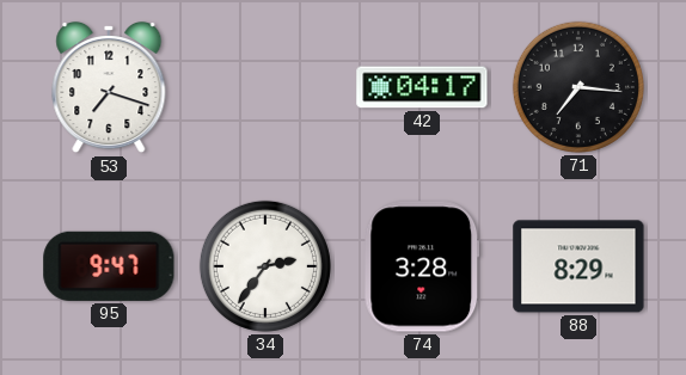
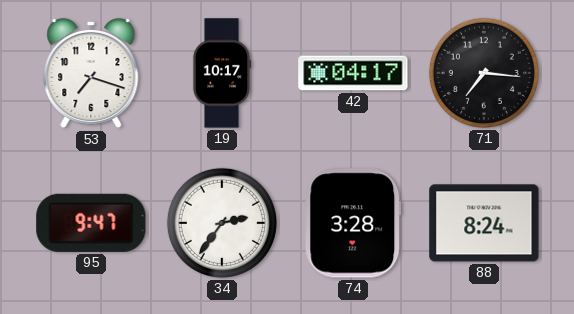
19: none -> 10:17
88: 8:29 -> 8:24
